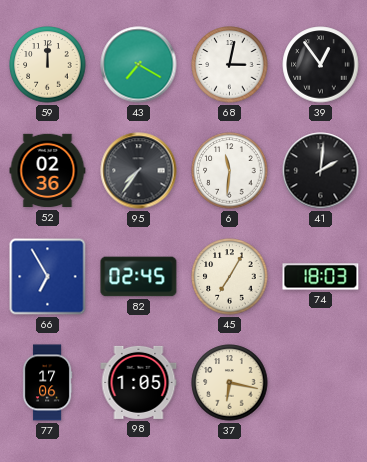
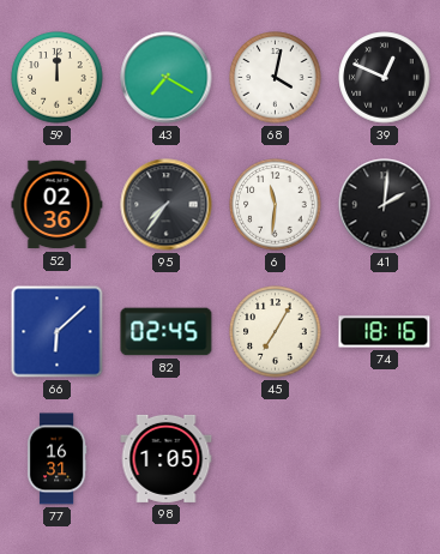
68: 3:02 -> 4:02
39: 12:54 -> 12:49
66: 6:55 -> 6:08
74: 18:03 -> 18:16
77: 17:06 -> 16:31
37: 6:17 -> none
